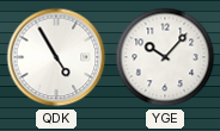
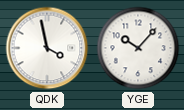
QDK: 4:55 -> 3:58
